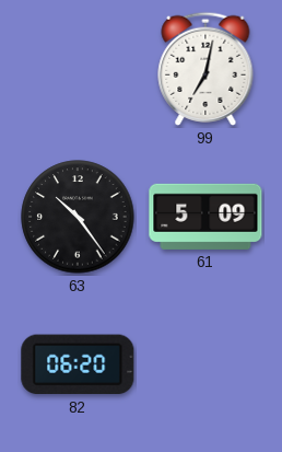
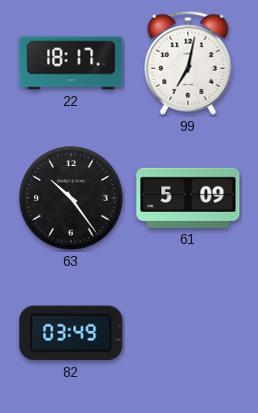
22: none -> 18:17
82: 06:20 -> 03:49
